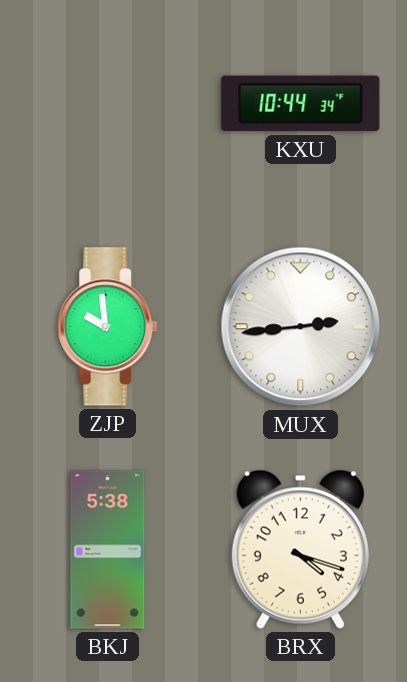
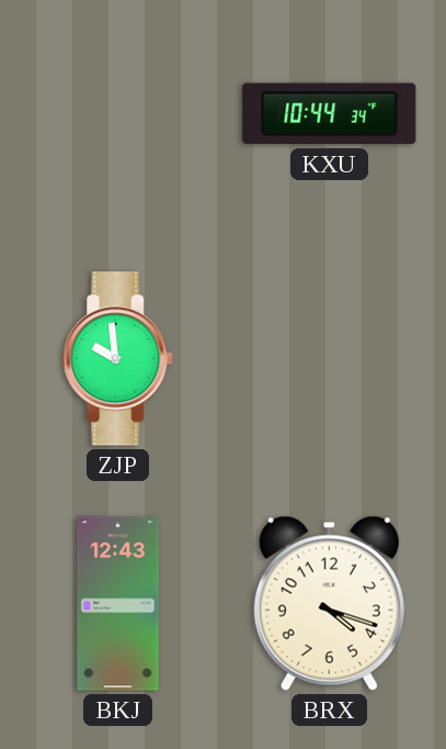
MUX: 2:44 -> none
BKJ: 5:38 -> 12:43
